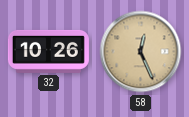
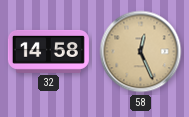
32: 10:26 -> 14:58
